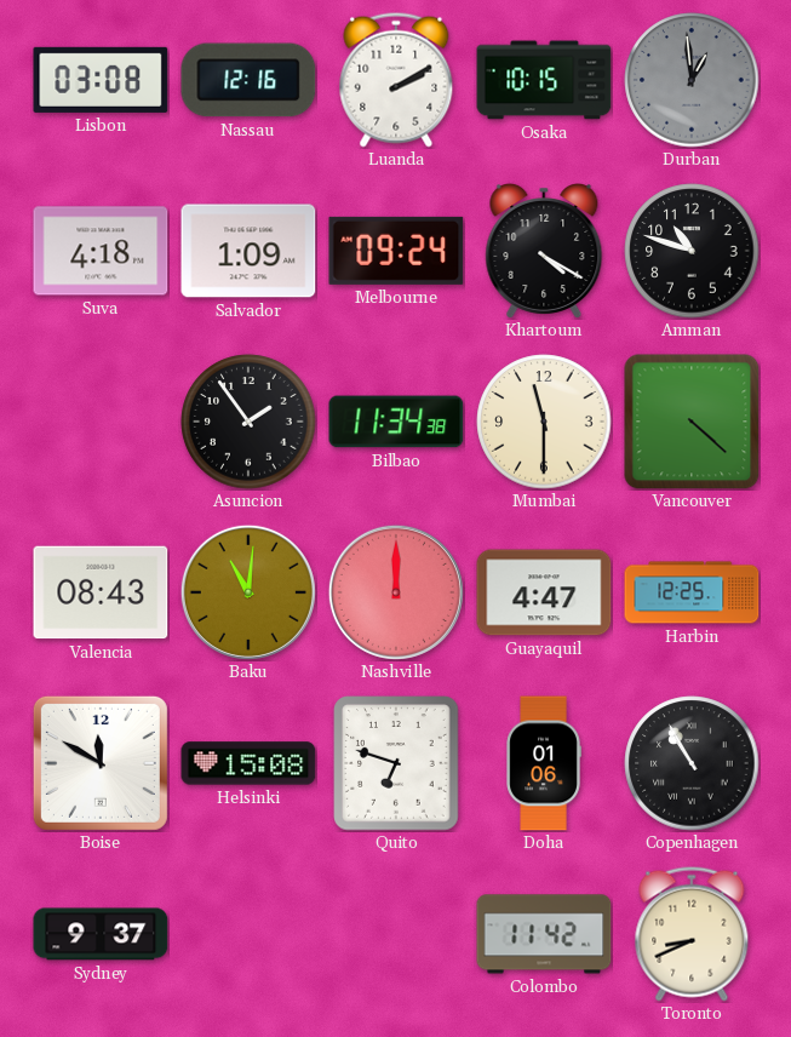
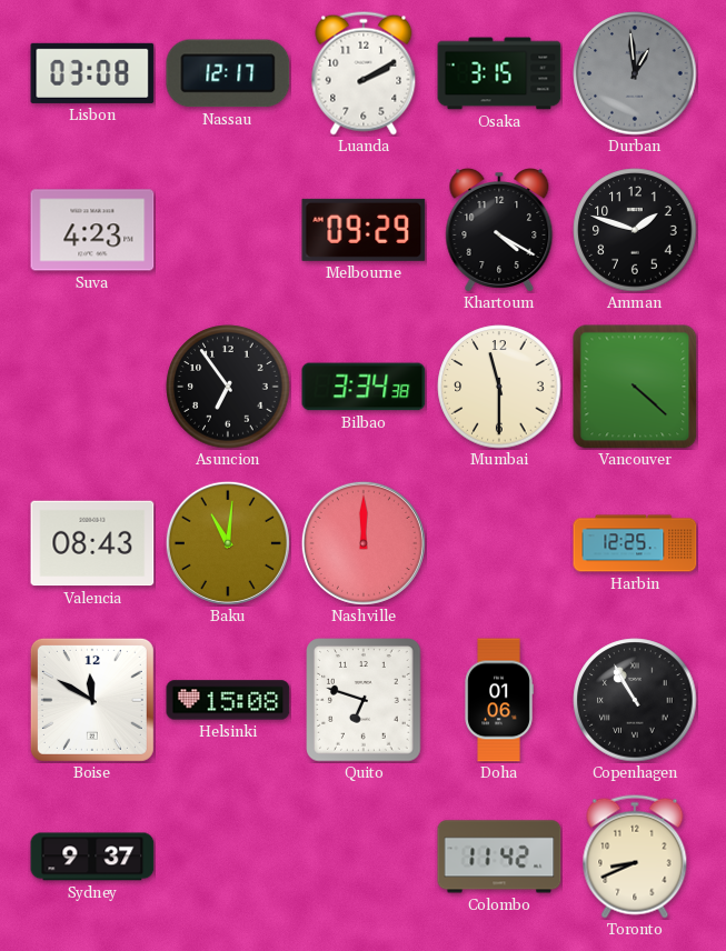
Nassau: 12:16 -> 12:17
Osaka: 10:15 -> 3:15
Suva: 4:18 -> 4:23
Salvador: 1:09 -> none
Melbourne: 09:24 -> 09:29
Amman: 10:48 -> 1:48
Asuncion: 1:54 -> 6:54
Bilbao: 11:34 -> 3:34
Guayaquil: 4:47 -> none
